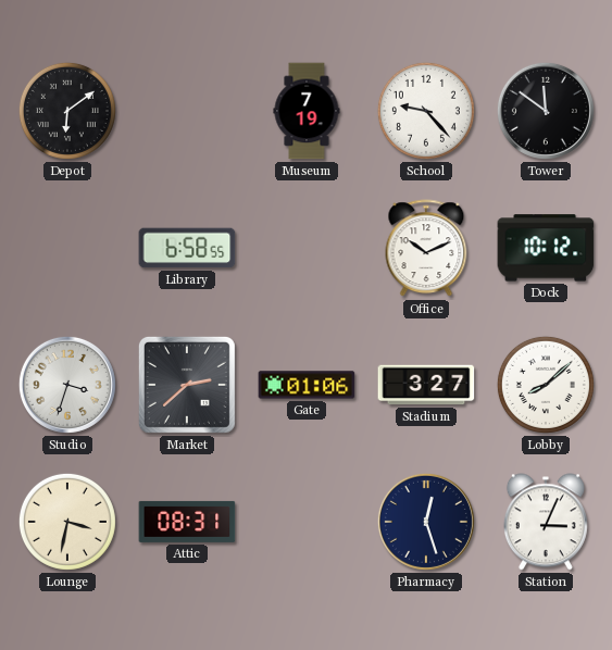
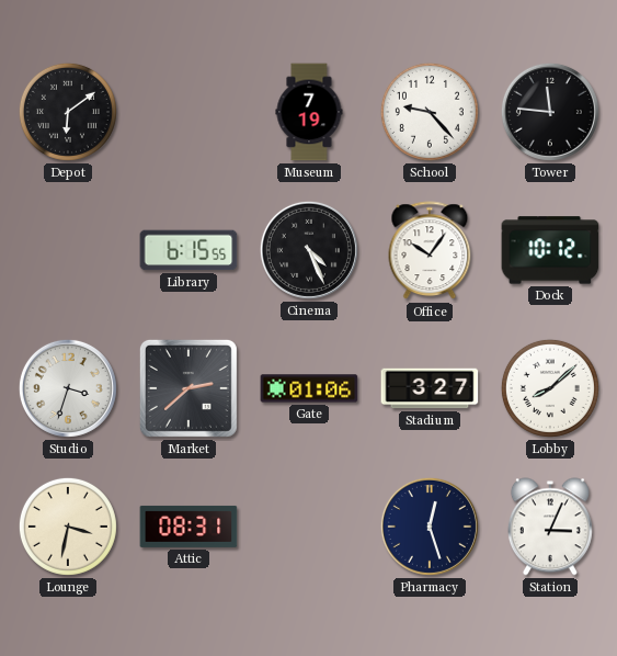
Tower: 11:51 -> 11:46
Library: 6:58 -> 6:15
Cinema: none -> 4:26
Office: 10:11 -> 10:06
